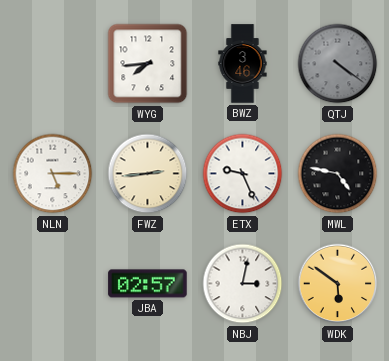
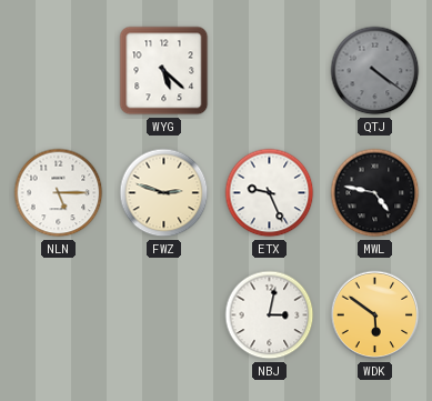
WYG: 7:44 -> 5:22
BWZ: 3:46 -> none
FWZ: 2:44 -> 2:48
JBA: 02:57 -> none
